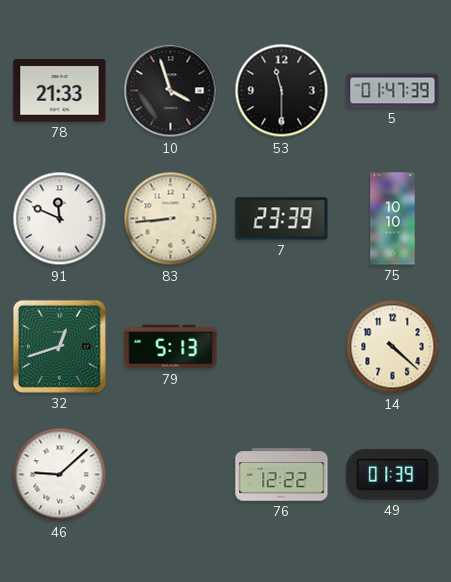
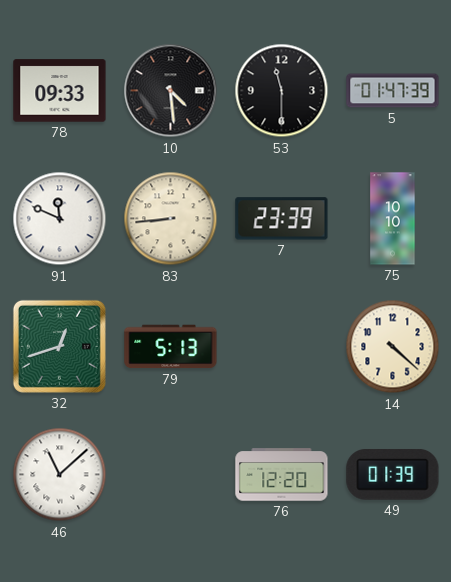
78: 21:33 -> 09:33
10: 3:57 -> 4:29
46: 9:08 -> 11:08
76: 12:22 -> 12:20
